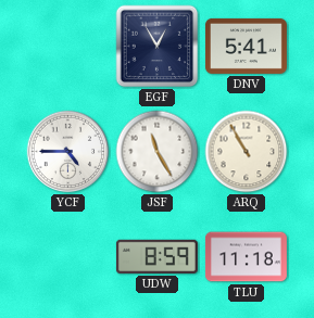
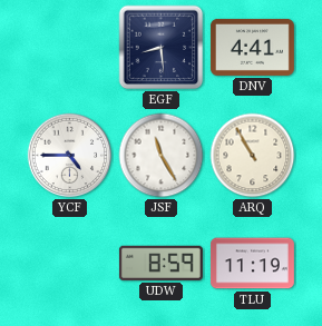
EGF: 12:55 -> 8:29
DNV: 5:41 -> 4:41
TLU: 11:18 -> 11:19
